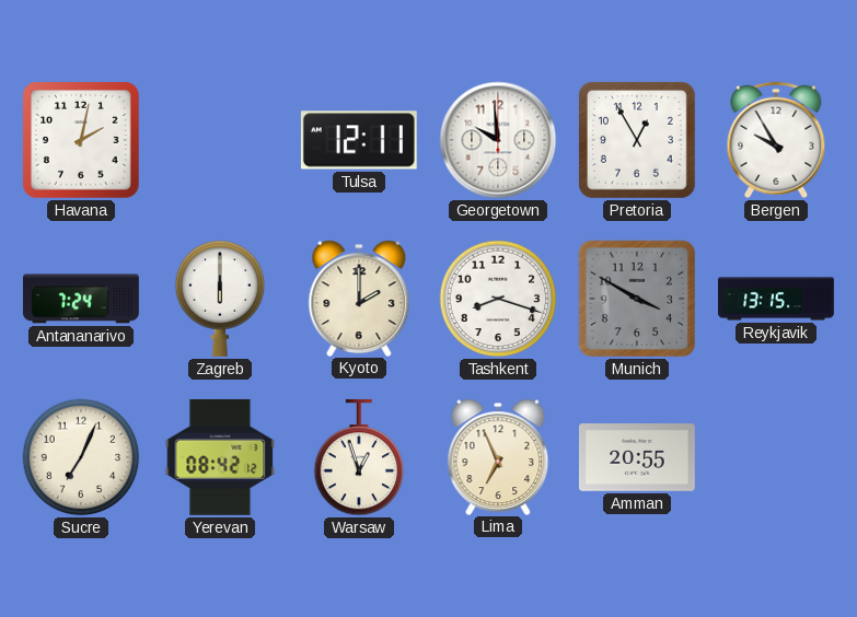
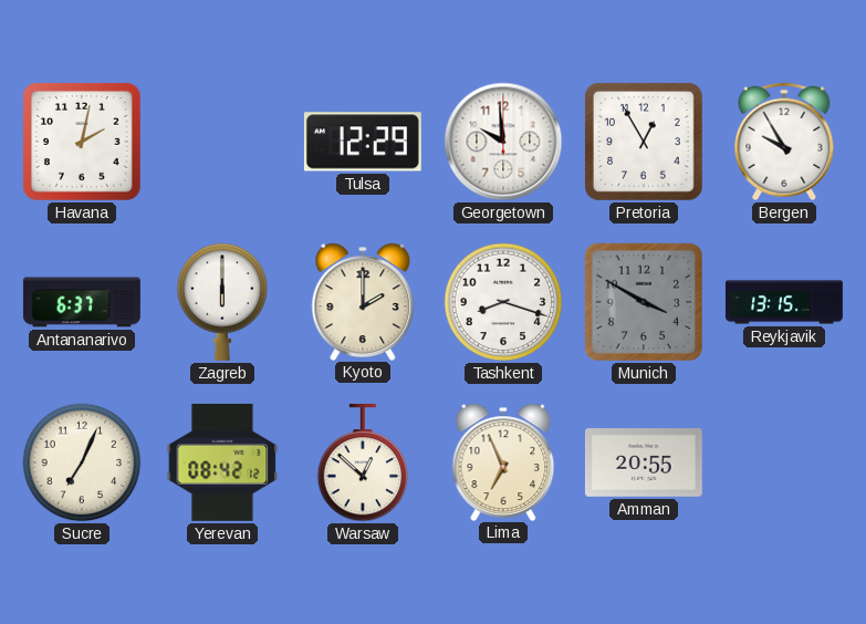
Tulsa: 12:11 -> 12:29
Antananarivo: 7:24 -> 6:37
Warsaw: 12:57 -> 12:52
